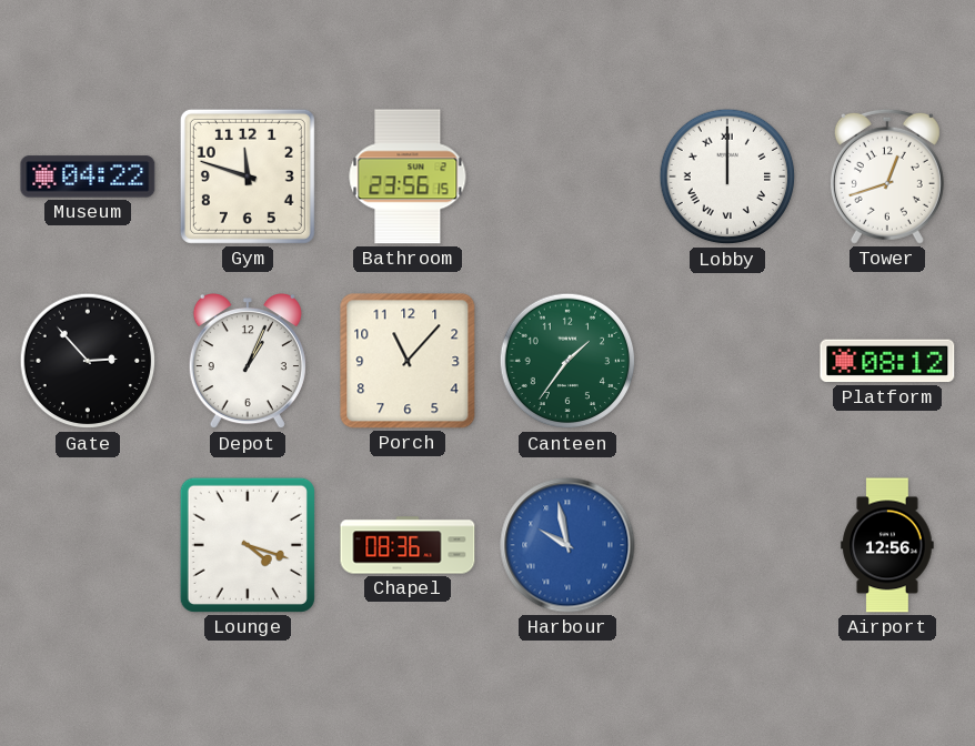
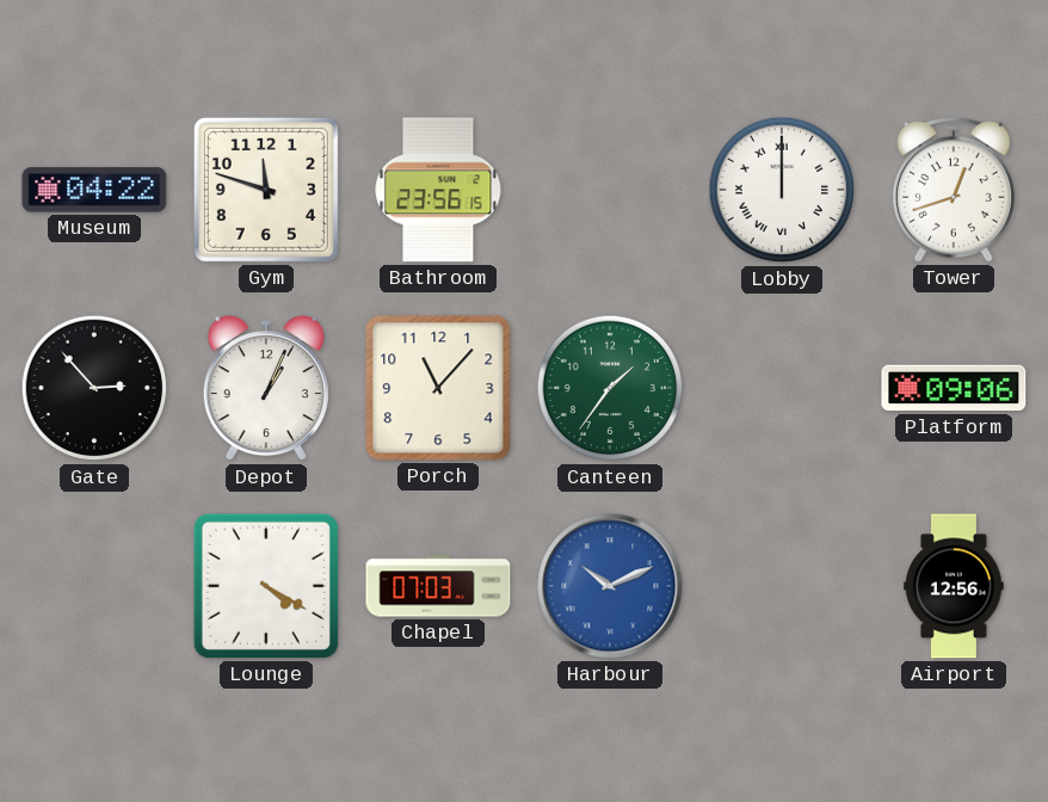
Platform: 08:12 -> 09:06
Lounge: 4:18 -> 4:20
Chapel: 08:36 -> 07:03
Harbour: 9:58 -> 10:11
